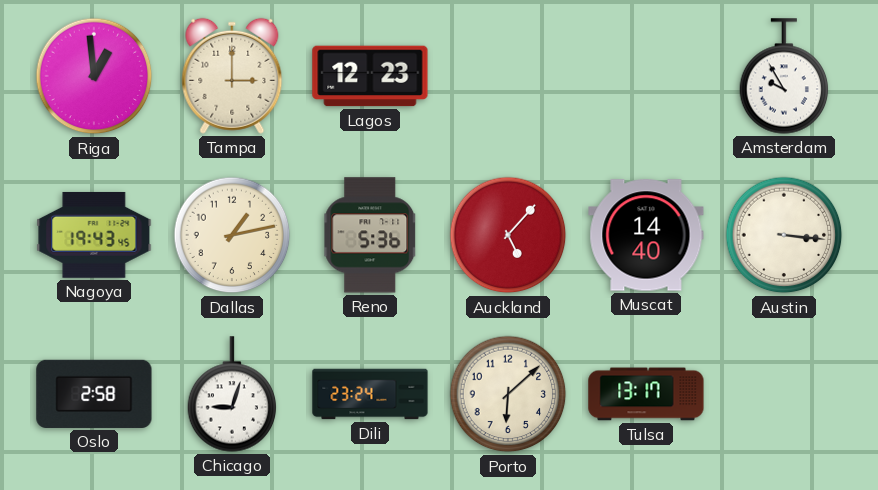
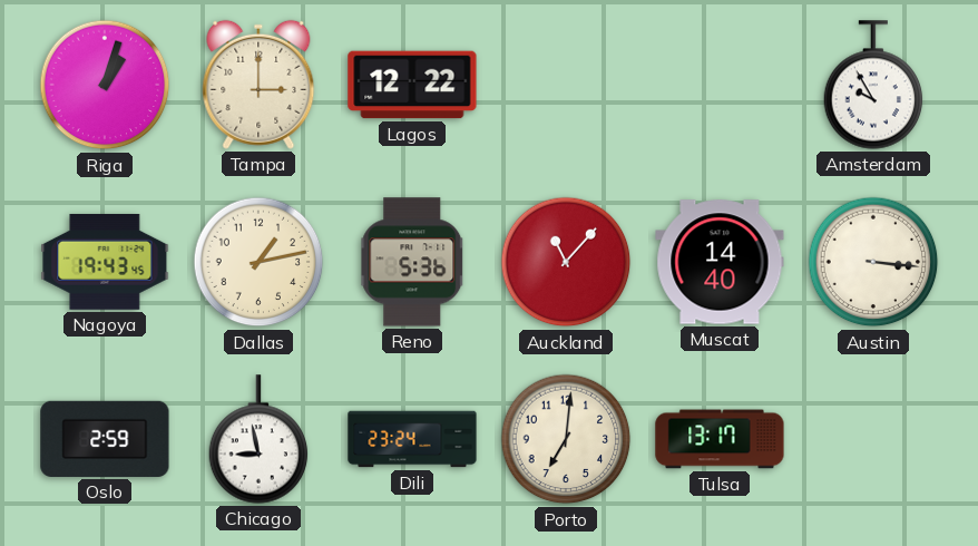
Riga: 12:59 -> 1:03
Lagos: 12:23 -> 12:22
Auckland: 5:07 -> 11:07
Oslo: 2:58 -> 2:59
Chicago: 9:03 -> 8:58
Porto: 6:08 -> 7:01
